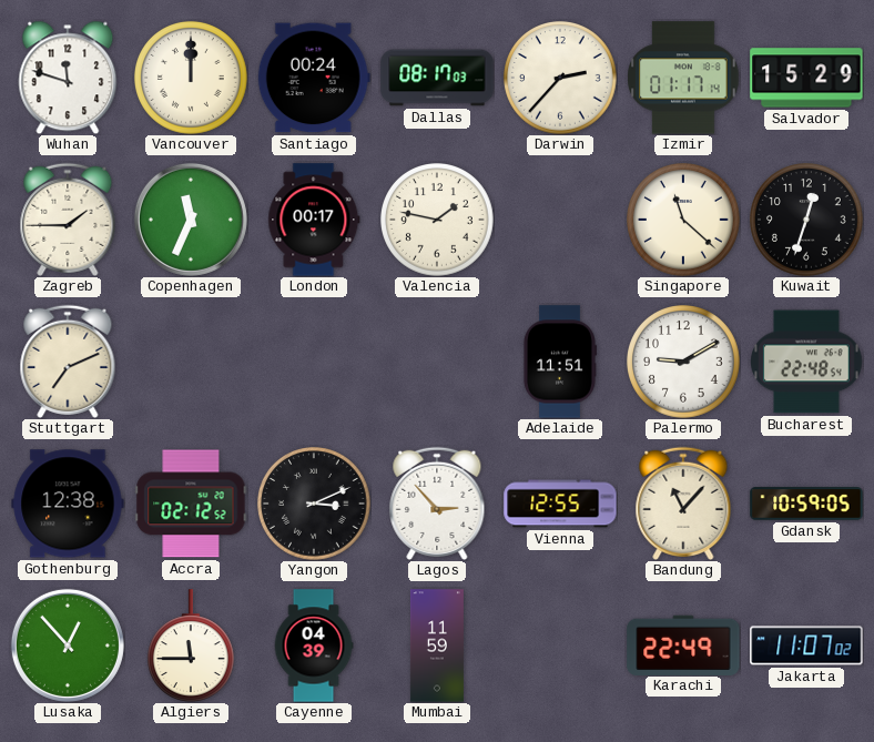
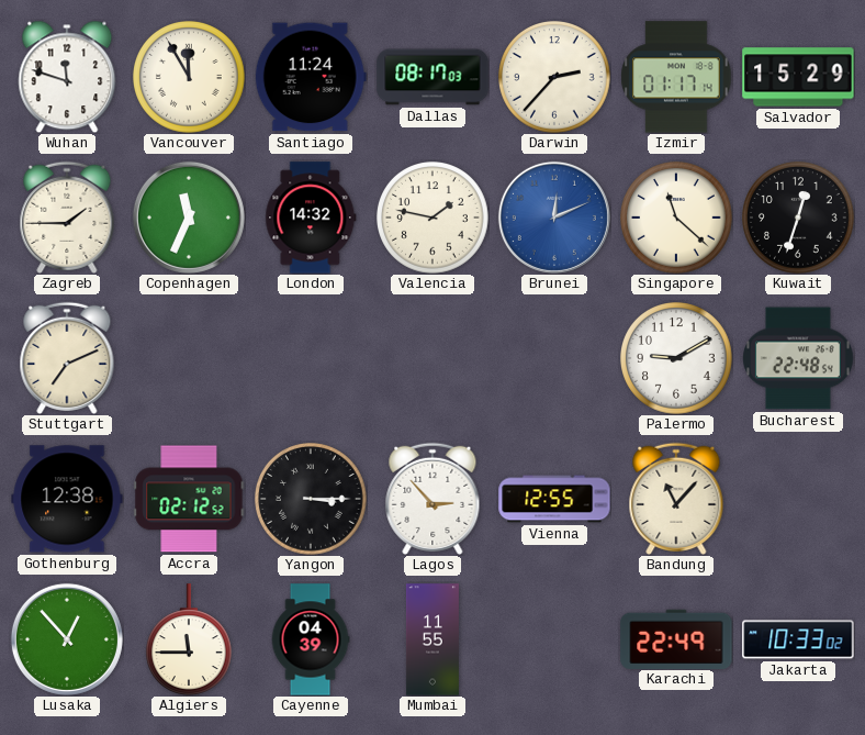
Vancouver: 12:00 -> 11:55
Santiago: 00:24 -> 11:24
London: 00:17 -> 14:32
Brunei: none -> 12:11
Adelaide: 11:51 -> none
Yangon: 3:11 -> 3:15
Gdansk: 10:59 -> none
Mumbai: 11:59 -> 11:55
Jakarta: 11:07 -> 10:33
